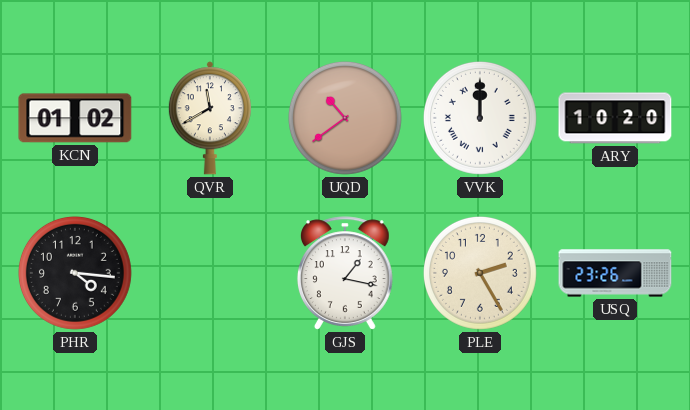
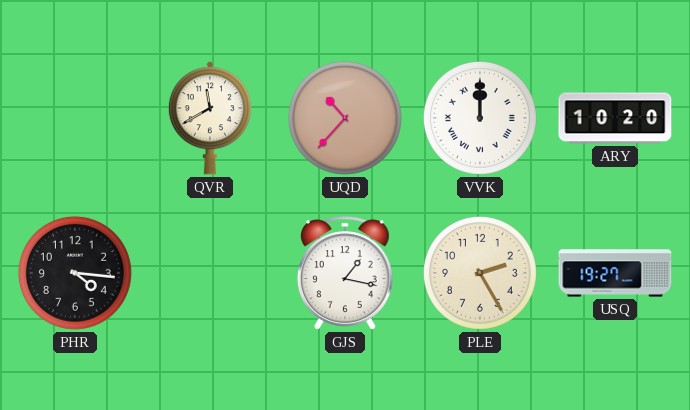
KCN: 01:02 -> none
UQD: 10:39 -> 10:37
USQ: 23:26 -> 19:27
